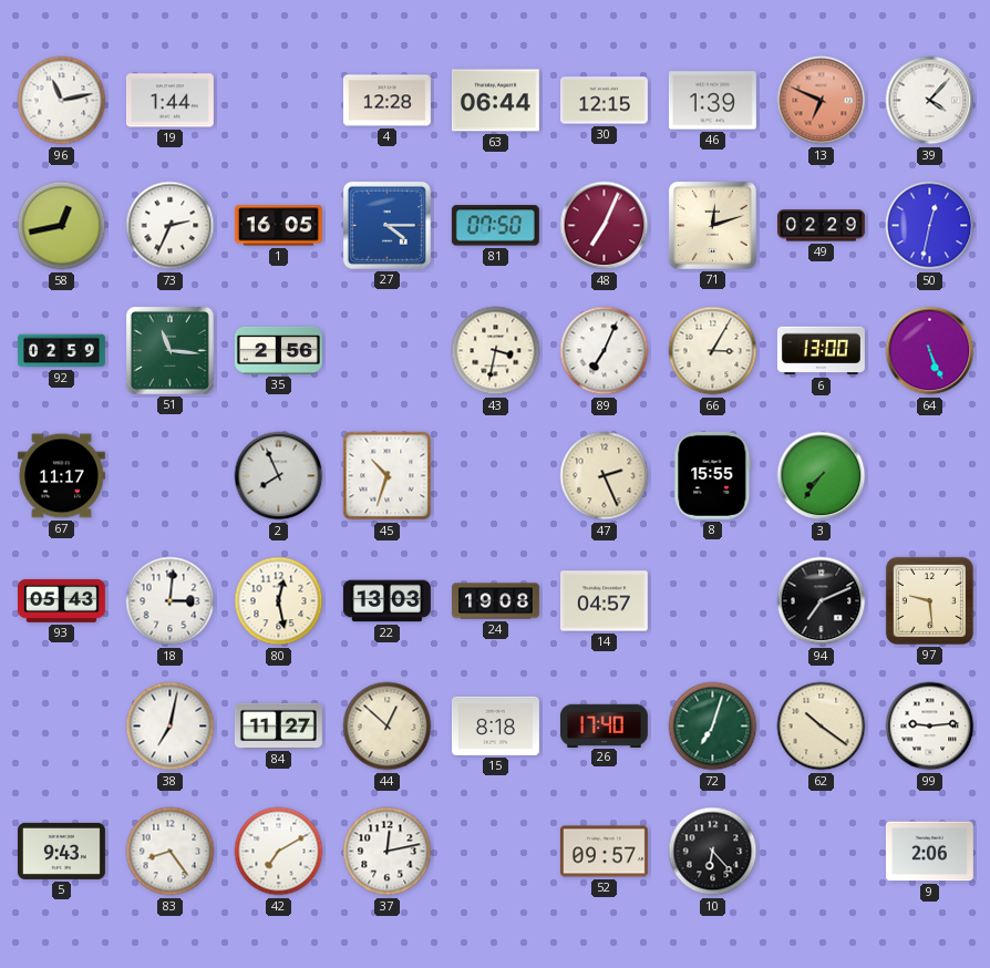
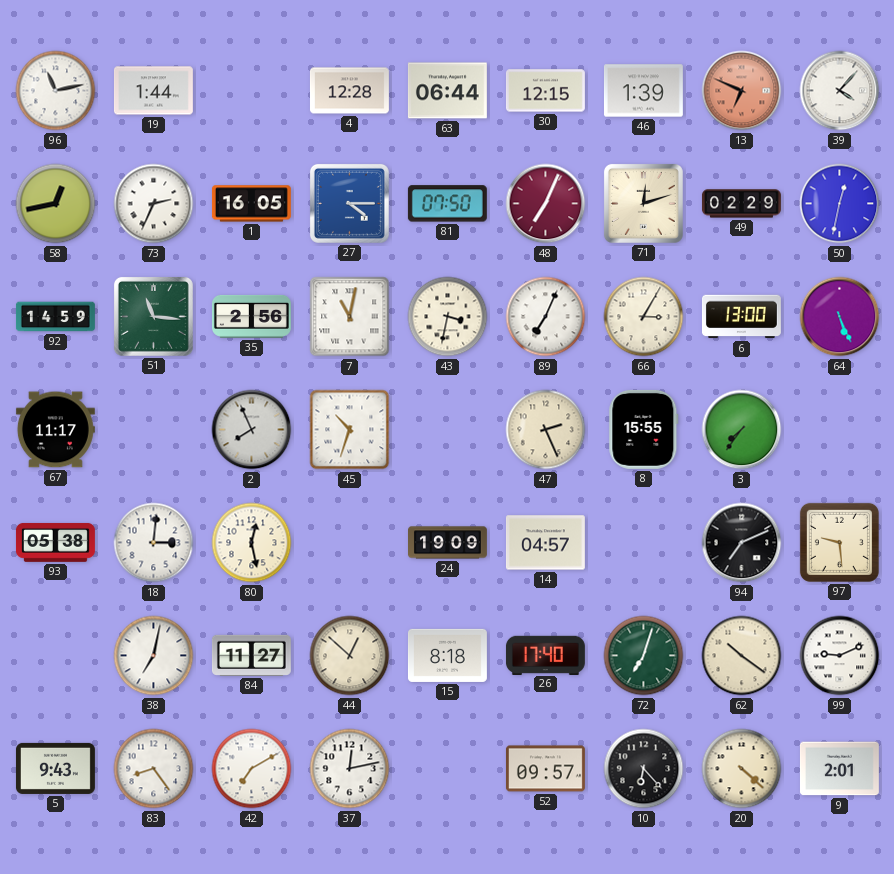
92: 02:59 -> 14:59
7: none -> 11:02
93: 05:43 -> 05:38
22: 13:03 -> none
24: 19:08 -> 19:09
99: 9:14 -> 9:11
20: none -> 4:22
9: 2:06 -> 2:01
